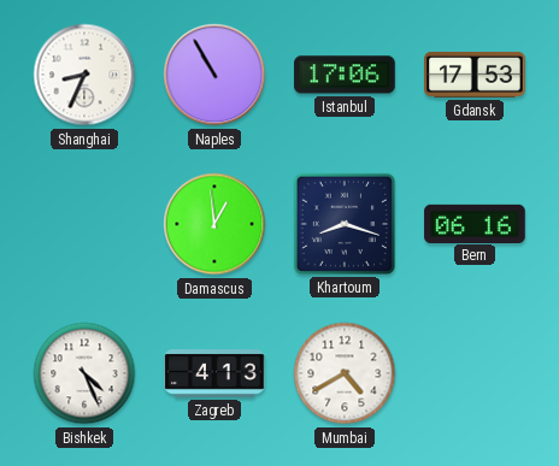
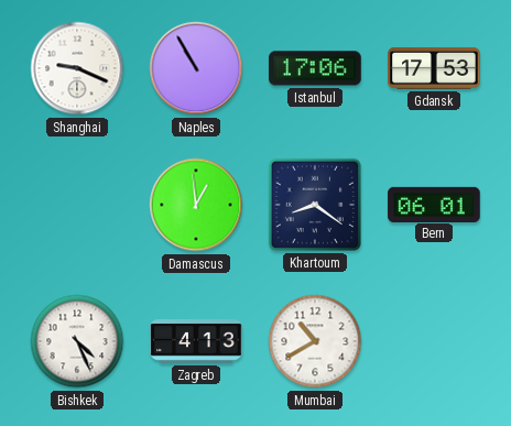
Shanghai: 8:34 -> 9:19
Khartoum: 8:18 -> 8:21
Bern: 06:16 -> 06:01
Mumbai: 4:40 -> 10:40
